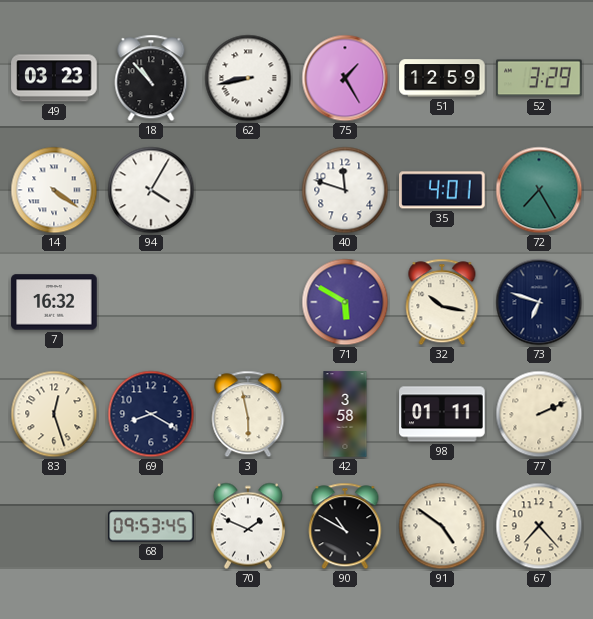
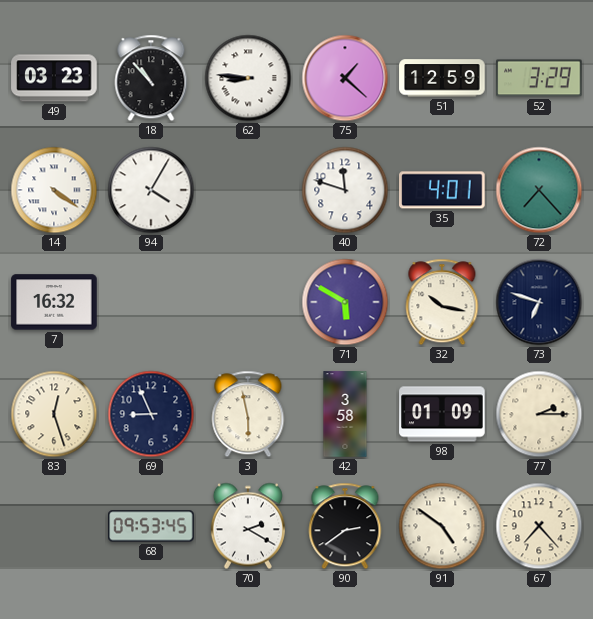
62: 8:43 -> 8:46
75: 1:25 -> 1:22
72: 7:25 -> 7:23
69: 8:20 -> 8:56
98: 01:11 -> 01:09
77: 2:11 -> 2:15
70: 1:49 -> 2:20
90: 10:50 -> 2:39
